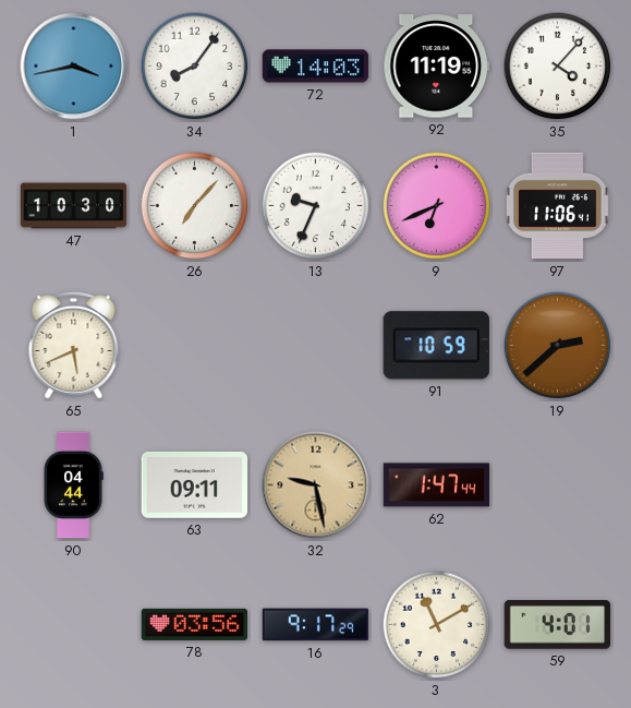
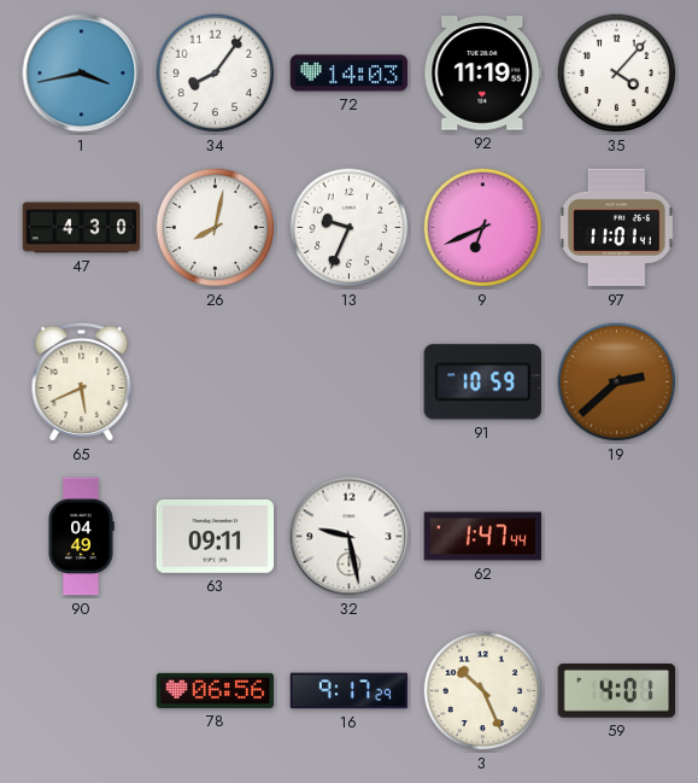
47: 10:30 -> 4:30
26: 7:07 -> 8:02
97: 11:06 -> 11:01
90: 04:44 -> 04:49
32 dial: champagne -> white
78: 03:56 -> 06:56
3: 11:10 -> 10:26
